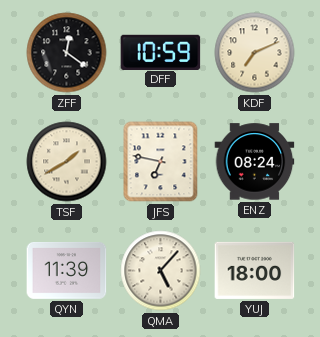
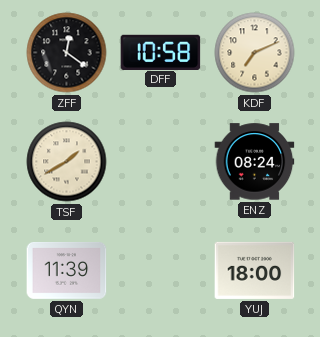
DFF: 10:59 -> 10:58
JFS: 6:47 -> none
QMA: 5:07 -> none
